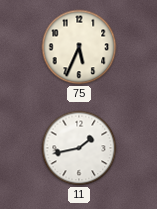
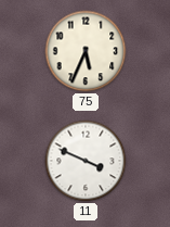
11: 1:43 -> 3:49
